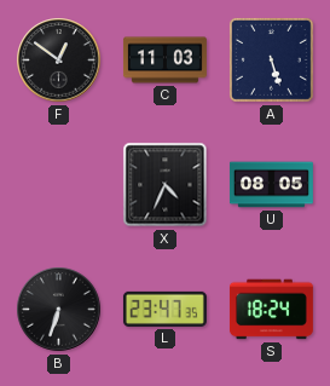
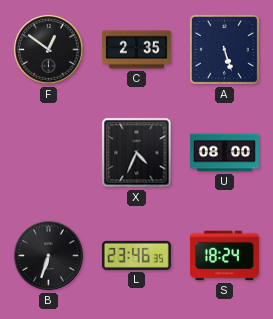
C: 11:03 -> 2:35
U: 08:05 -> 08:00
L: 23:47 -> 23:46
